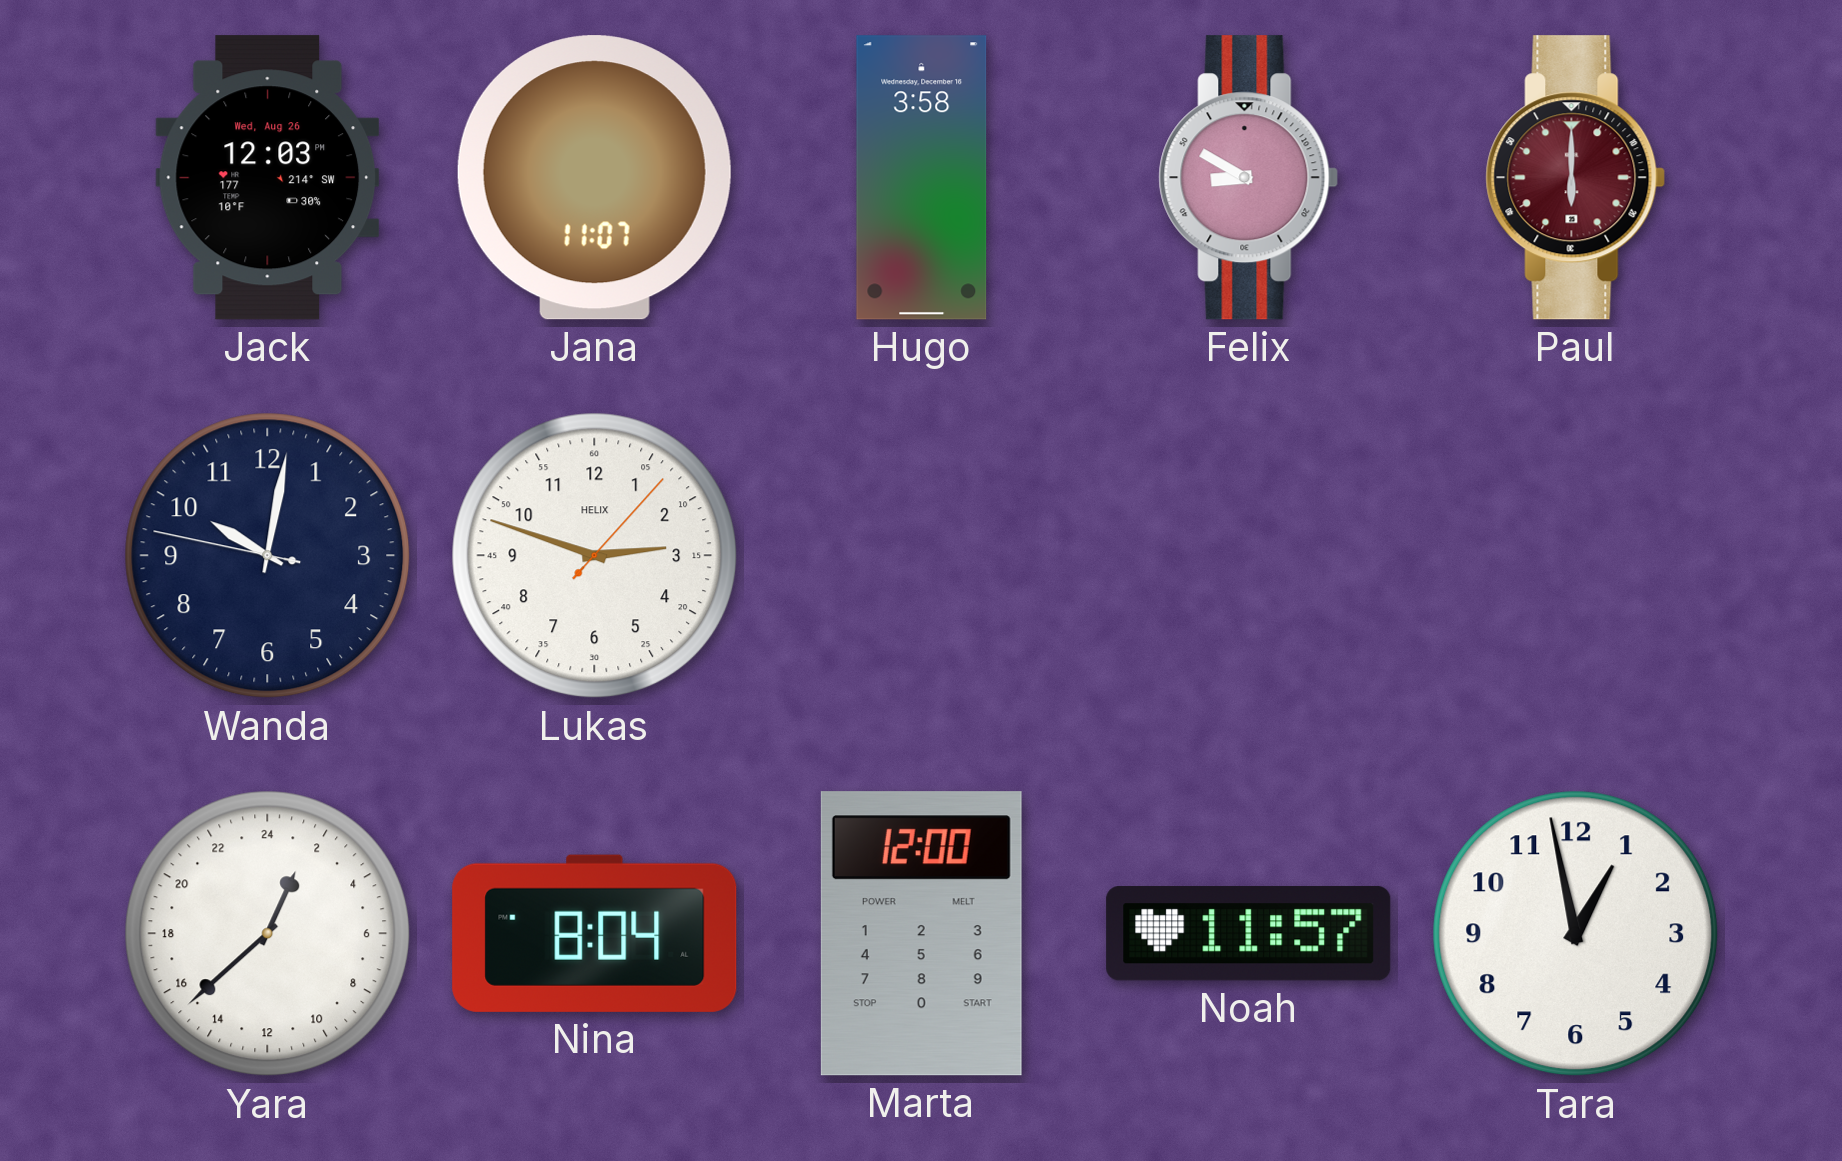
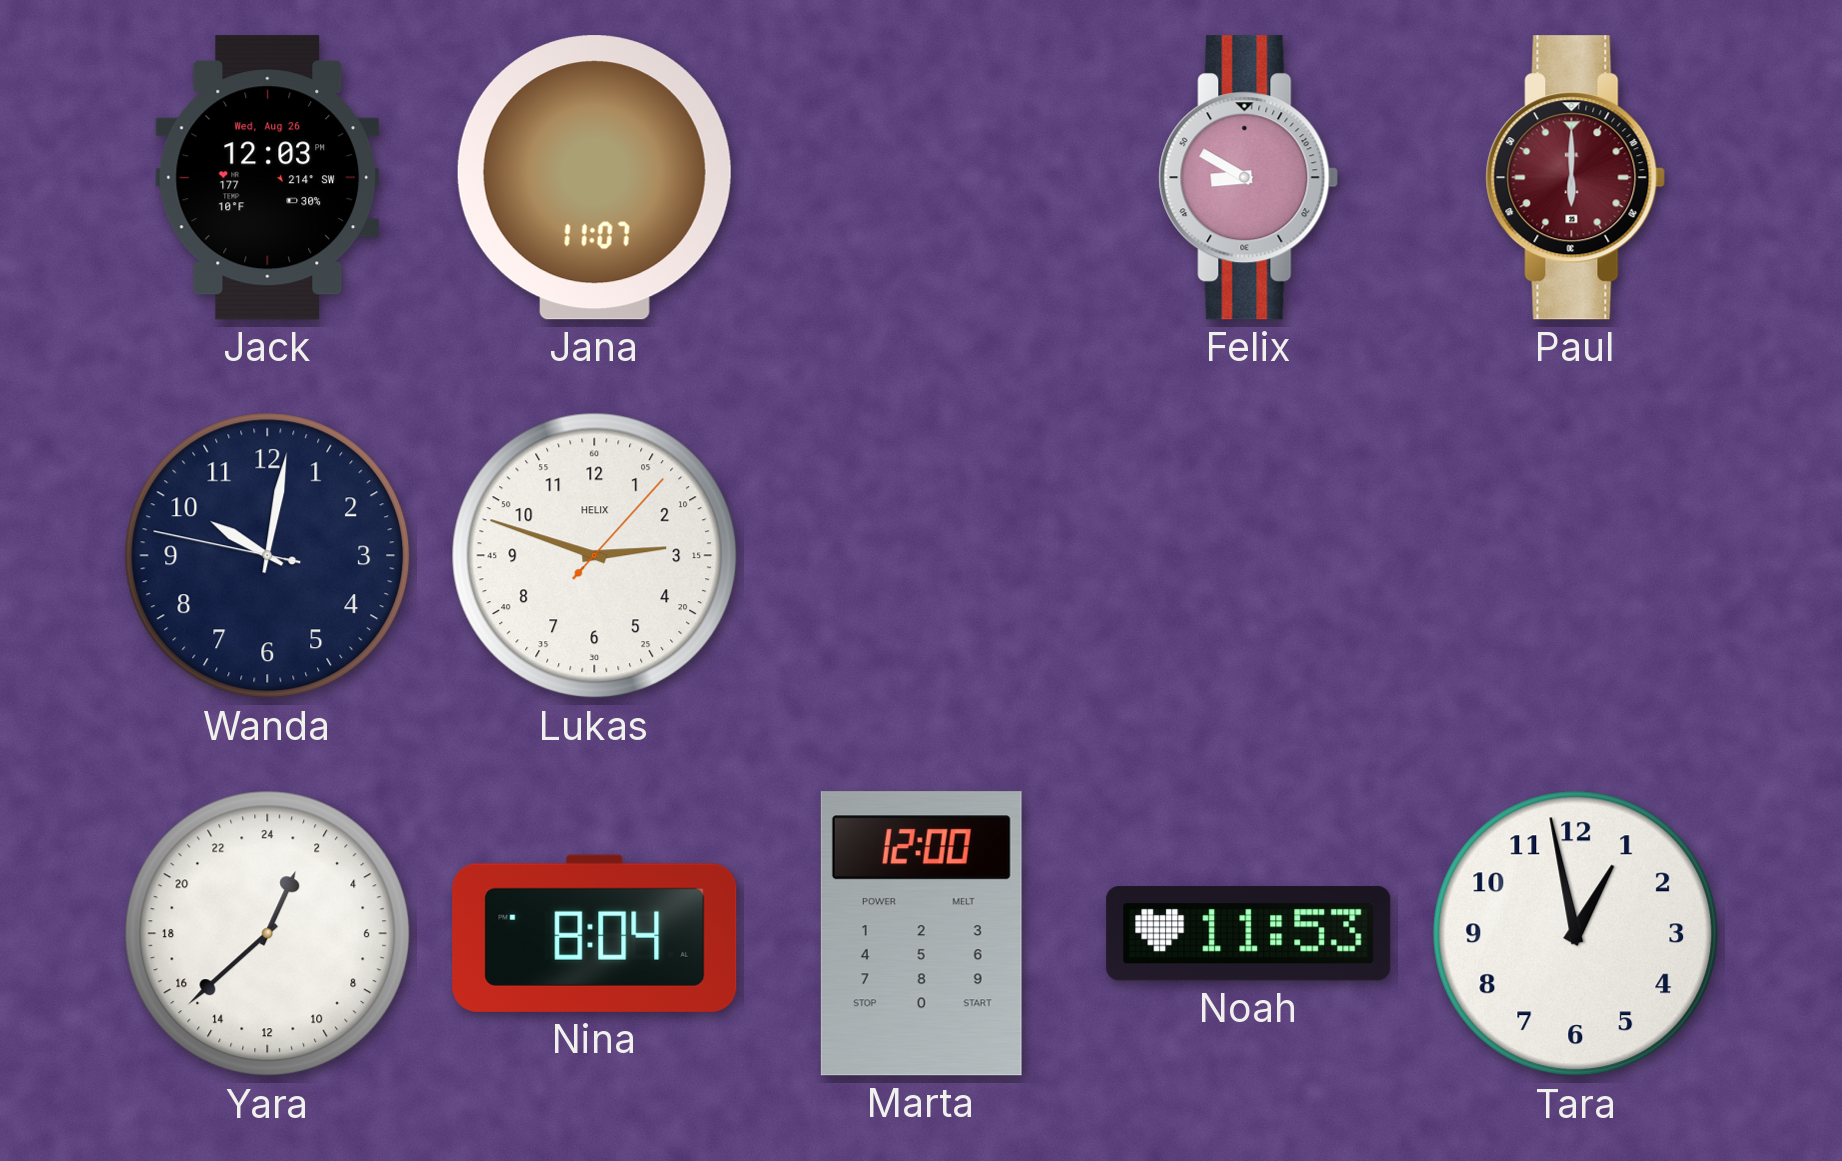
Hugo: 3:58 -> none
Noah: 11:57 -> 11:53
